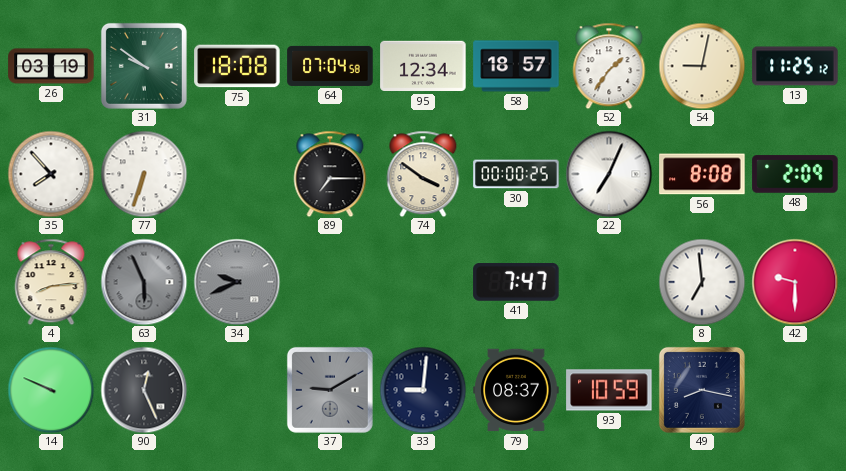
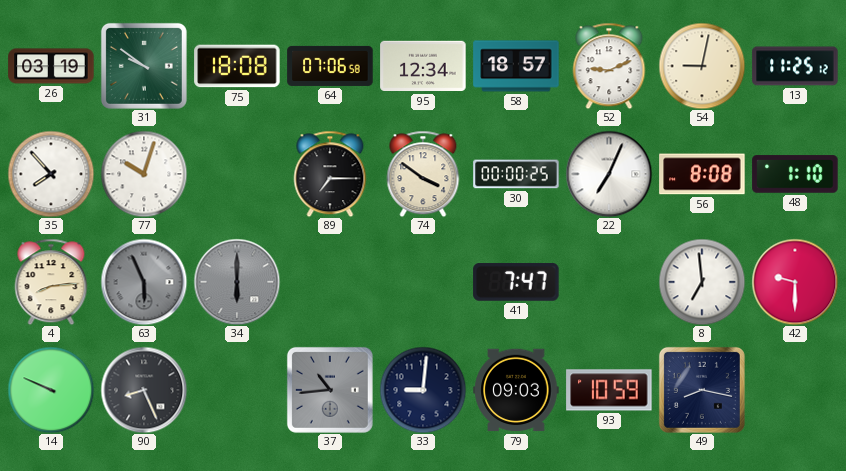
64: 07:04 -> 07:06
52: 1:36 -> 9:11
77: 6:33 -> 10:03
48: 2:09 -> 1:10
34: 9:41 -> 6:00
90: 12:26 -> 8:26
37: 9:10 -> 10:44
79: 08:37 -> 09:03
